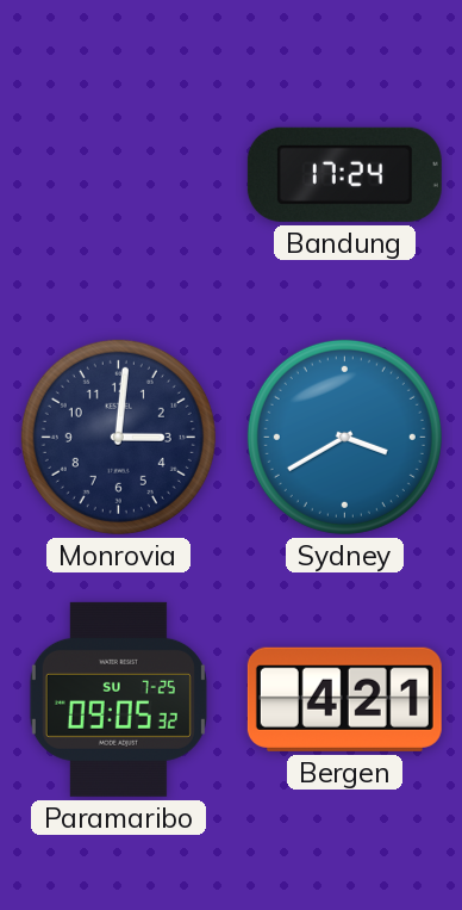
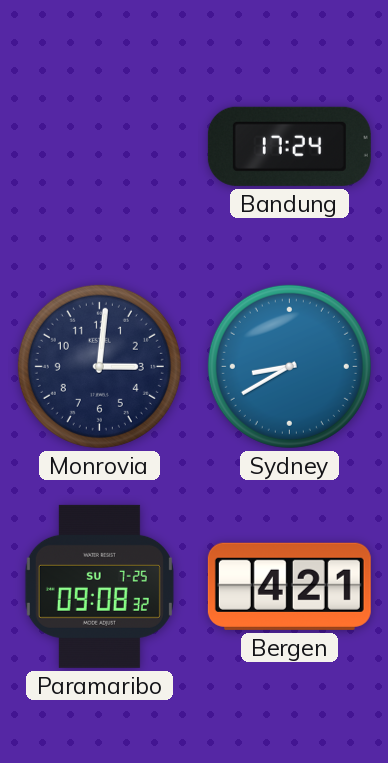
Sydney: 3:40 -> 8:40
Paramaribo: 09:05 -> 09:08
